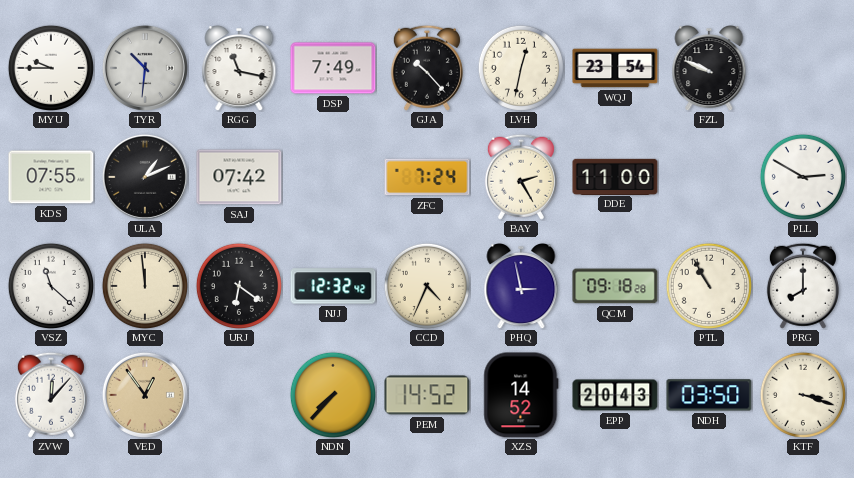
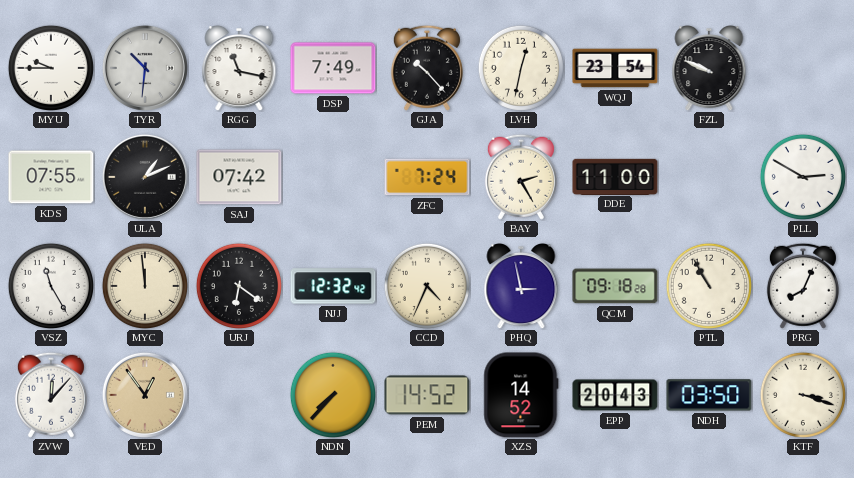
VSZ: 11:22 -> 11:25
PRG: 8:00 -> 8:04
